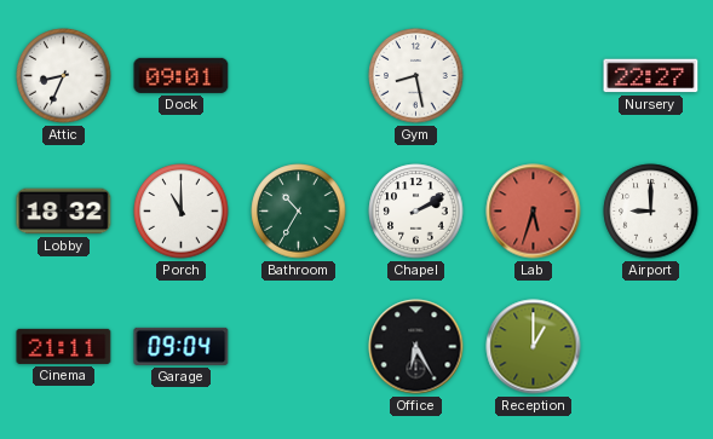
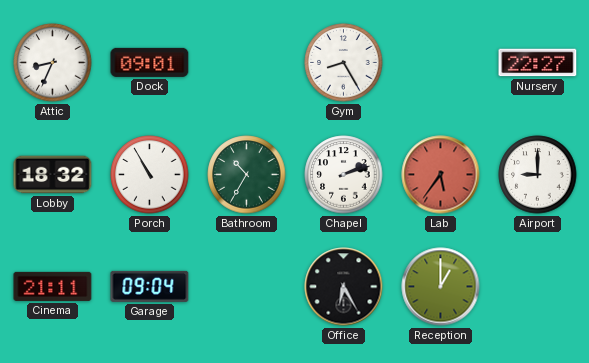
Gym: 8:28 -> 8:25
Porch: 11:00 -> 10:55
Chapel: 2:10 -> 2:12
Lab: 5:33 -> 5:36
